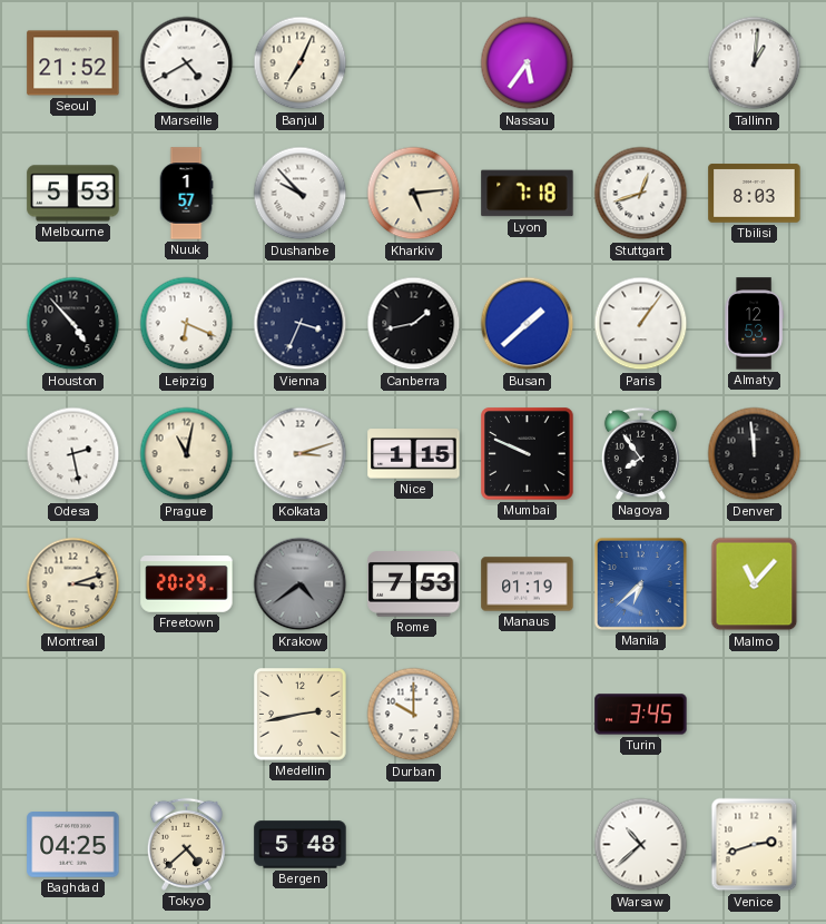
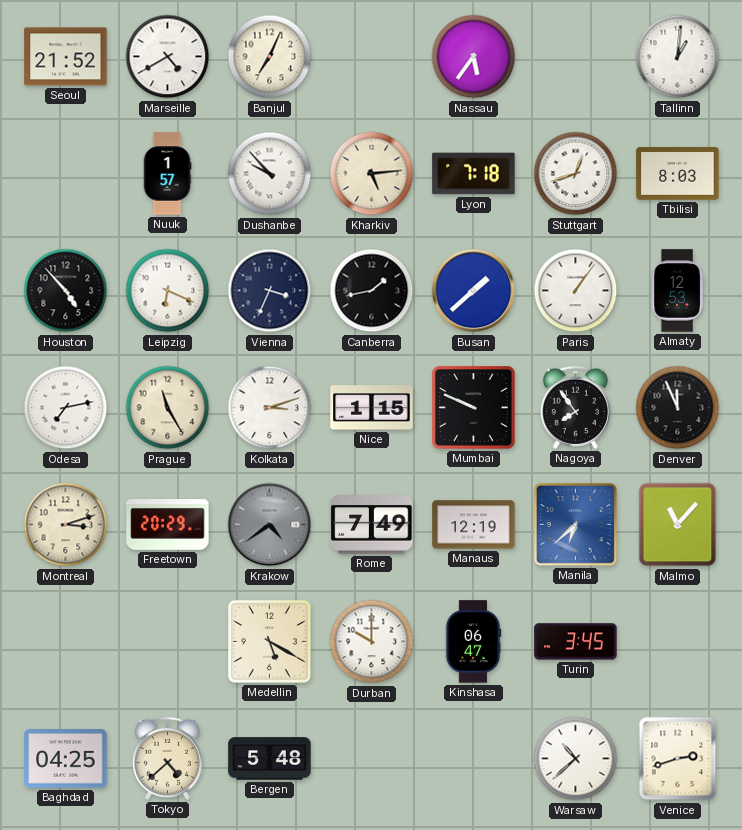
Melbourne: 5:53 -> none
Odesa: 2:28 -> 7:13
Prague: 11:02 -> 11:25
Denver: 11:59 -> 11:56
Rome: 7:53 -> 7:49
Manaus: 01:19 -> 12:19
Medellin: 2:43 -> 5:20
Kinshasa: none -> 06:47
